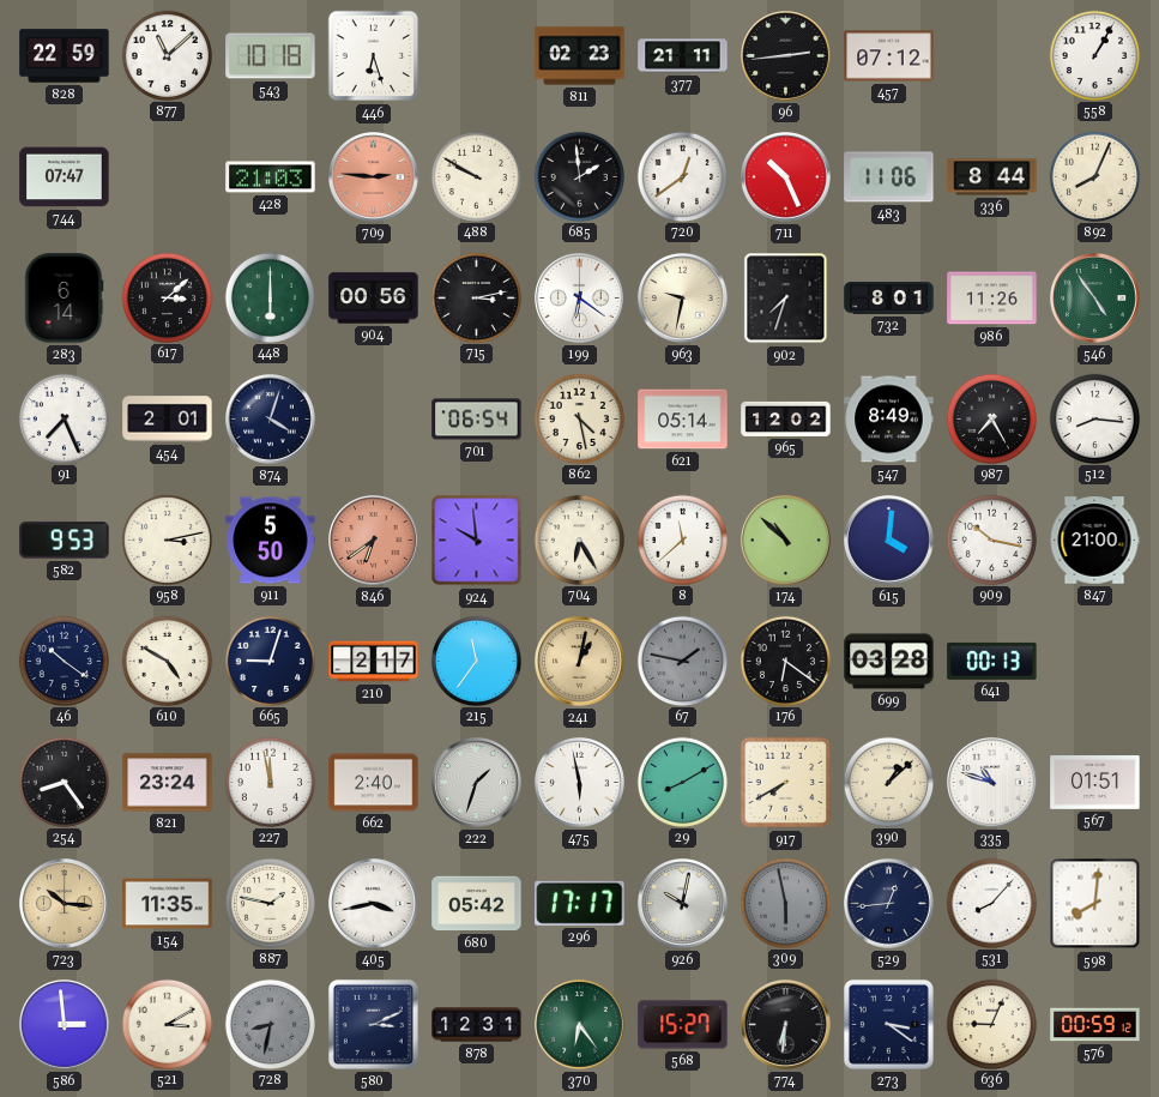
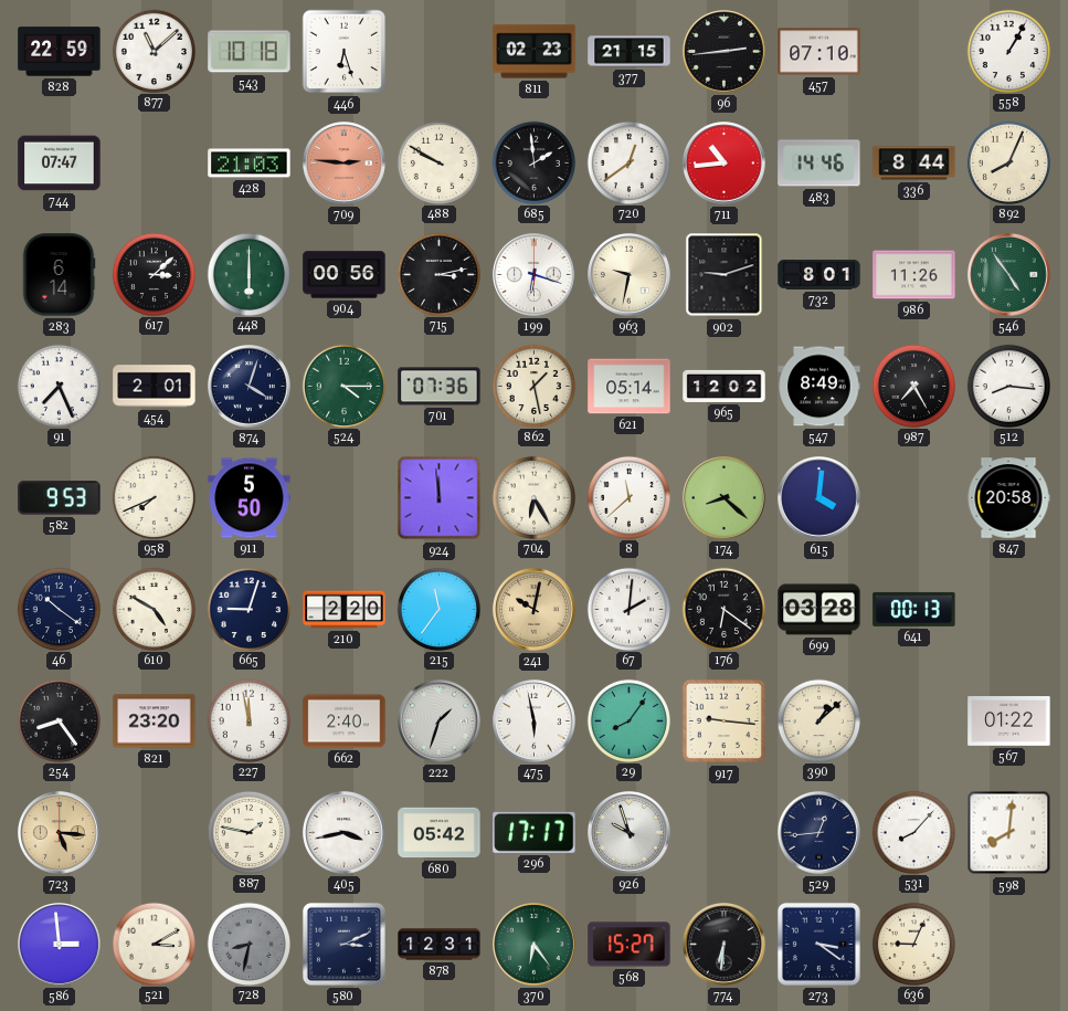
377: 21:11 -> 21:15
457: 07:12 -> 07:10
711: 10:26 -> 10:44
483: 11:06 -> 14:46
199: 6:21 -> 6:18
902: 7:33 -> 9:12
524: none -> 4:15
701: 06:54 -> 07:36
862: 4:28 -> 1:28
958: 3:13 -> 7:41
846: 6:39 -> none
924: 9:59 -> 11:59
174: 10:52 -> 8:22
909: 10:17 -> none
847: 21:00 -> 20:58
210: 2:17 -> 2:20
241: 1:02 -> 10:02
67: 1:47 -> 2:01
67 dial: grey -> white
821: 23:24 -> 23:20
29: 8:10 -> 8:06
917: 7:40 -> 9:16
335: 10:48 -> none
567: 01:51 -> 01:22
723: 10:16 -> 5:16
154: 11:35 -> none
926: 10:02 -> 9:57
309: 5:58 -> none
576: 00:59 -> none
